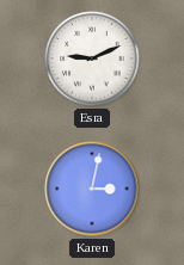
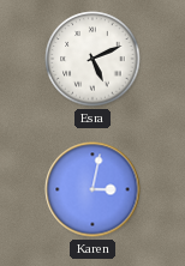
Esra: 9:11 -> 5:11
